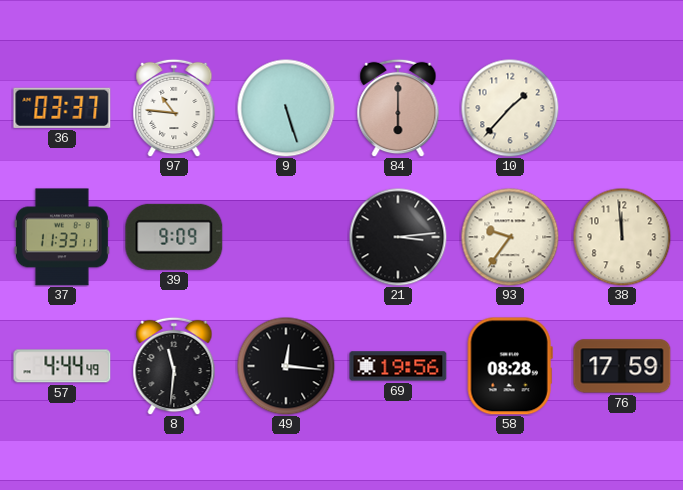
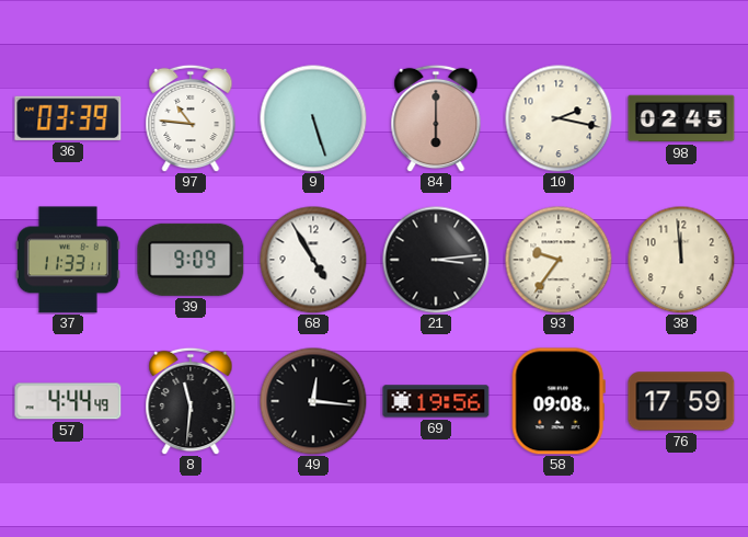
36: 03:37 -> 03:39
10: 1:37 -> 2:17
98: none -> 02:45
68: none -> 4:55
58: 08:28 -> 09:08
